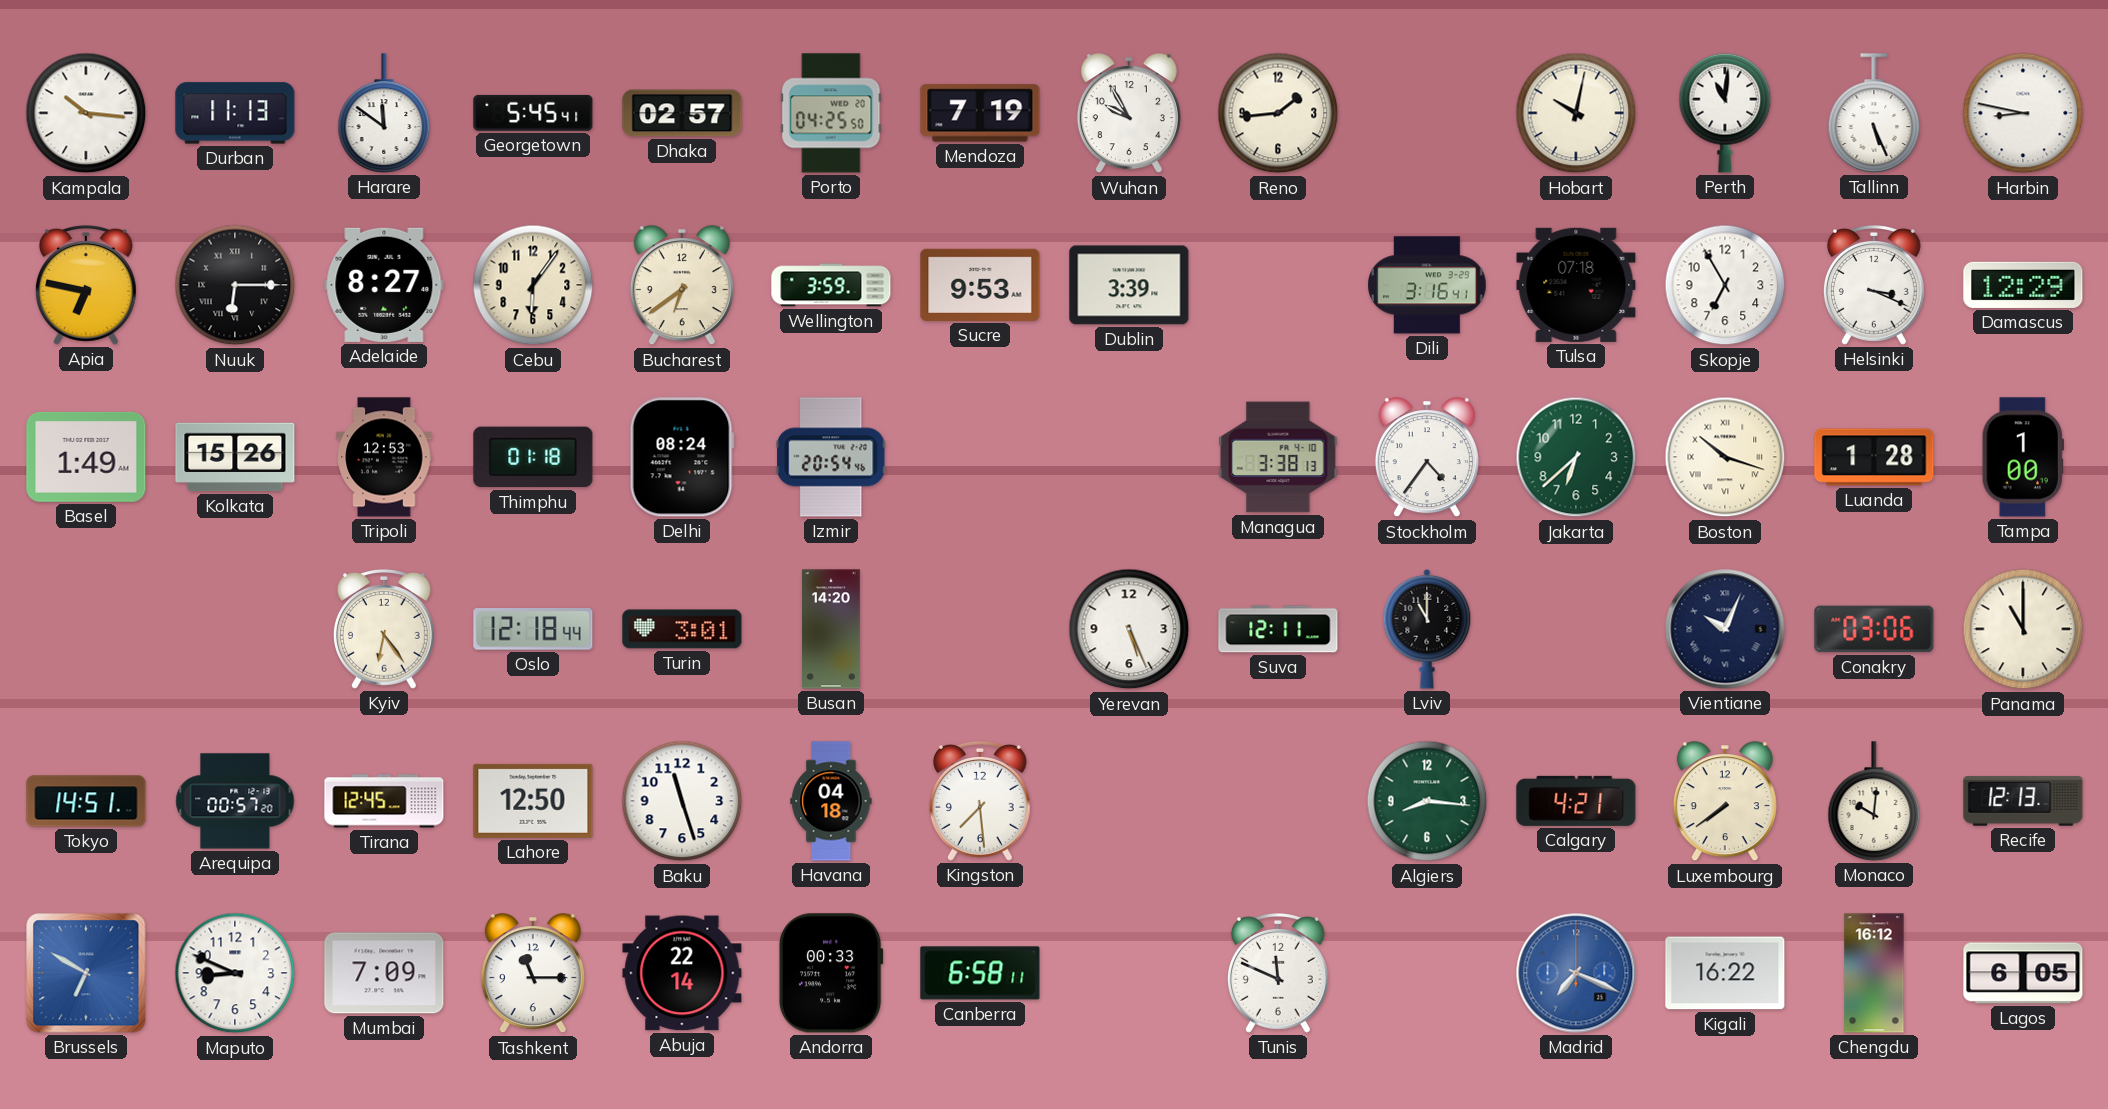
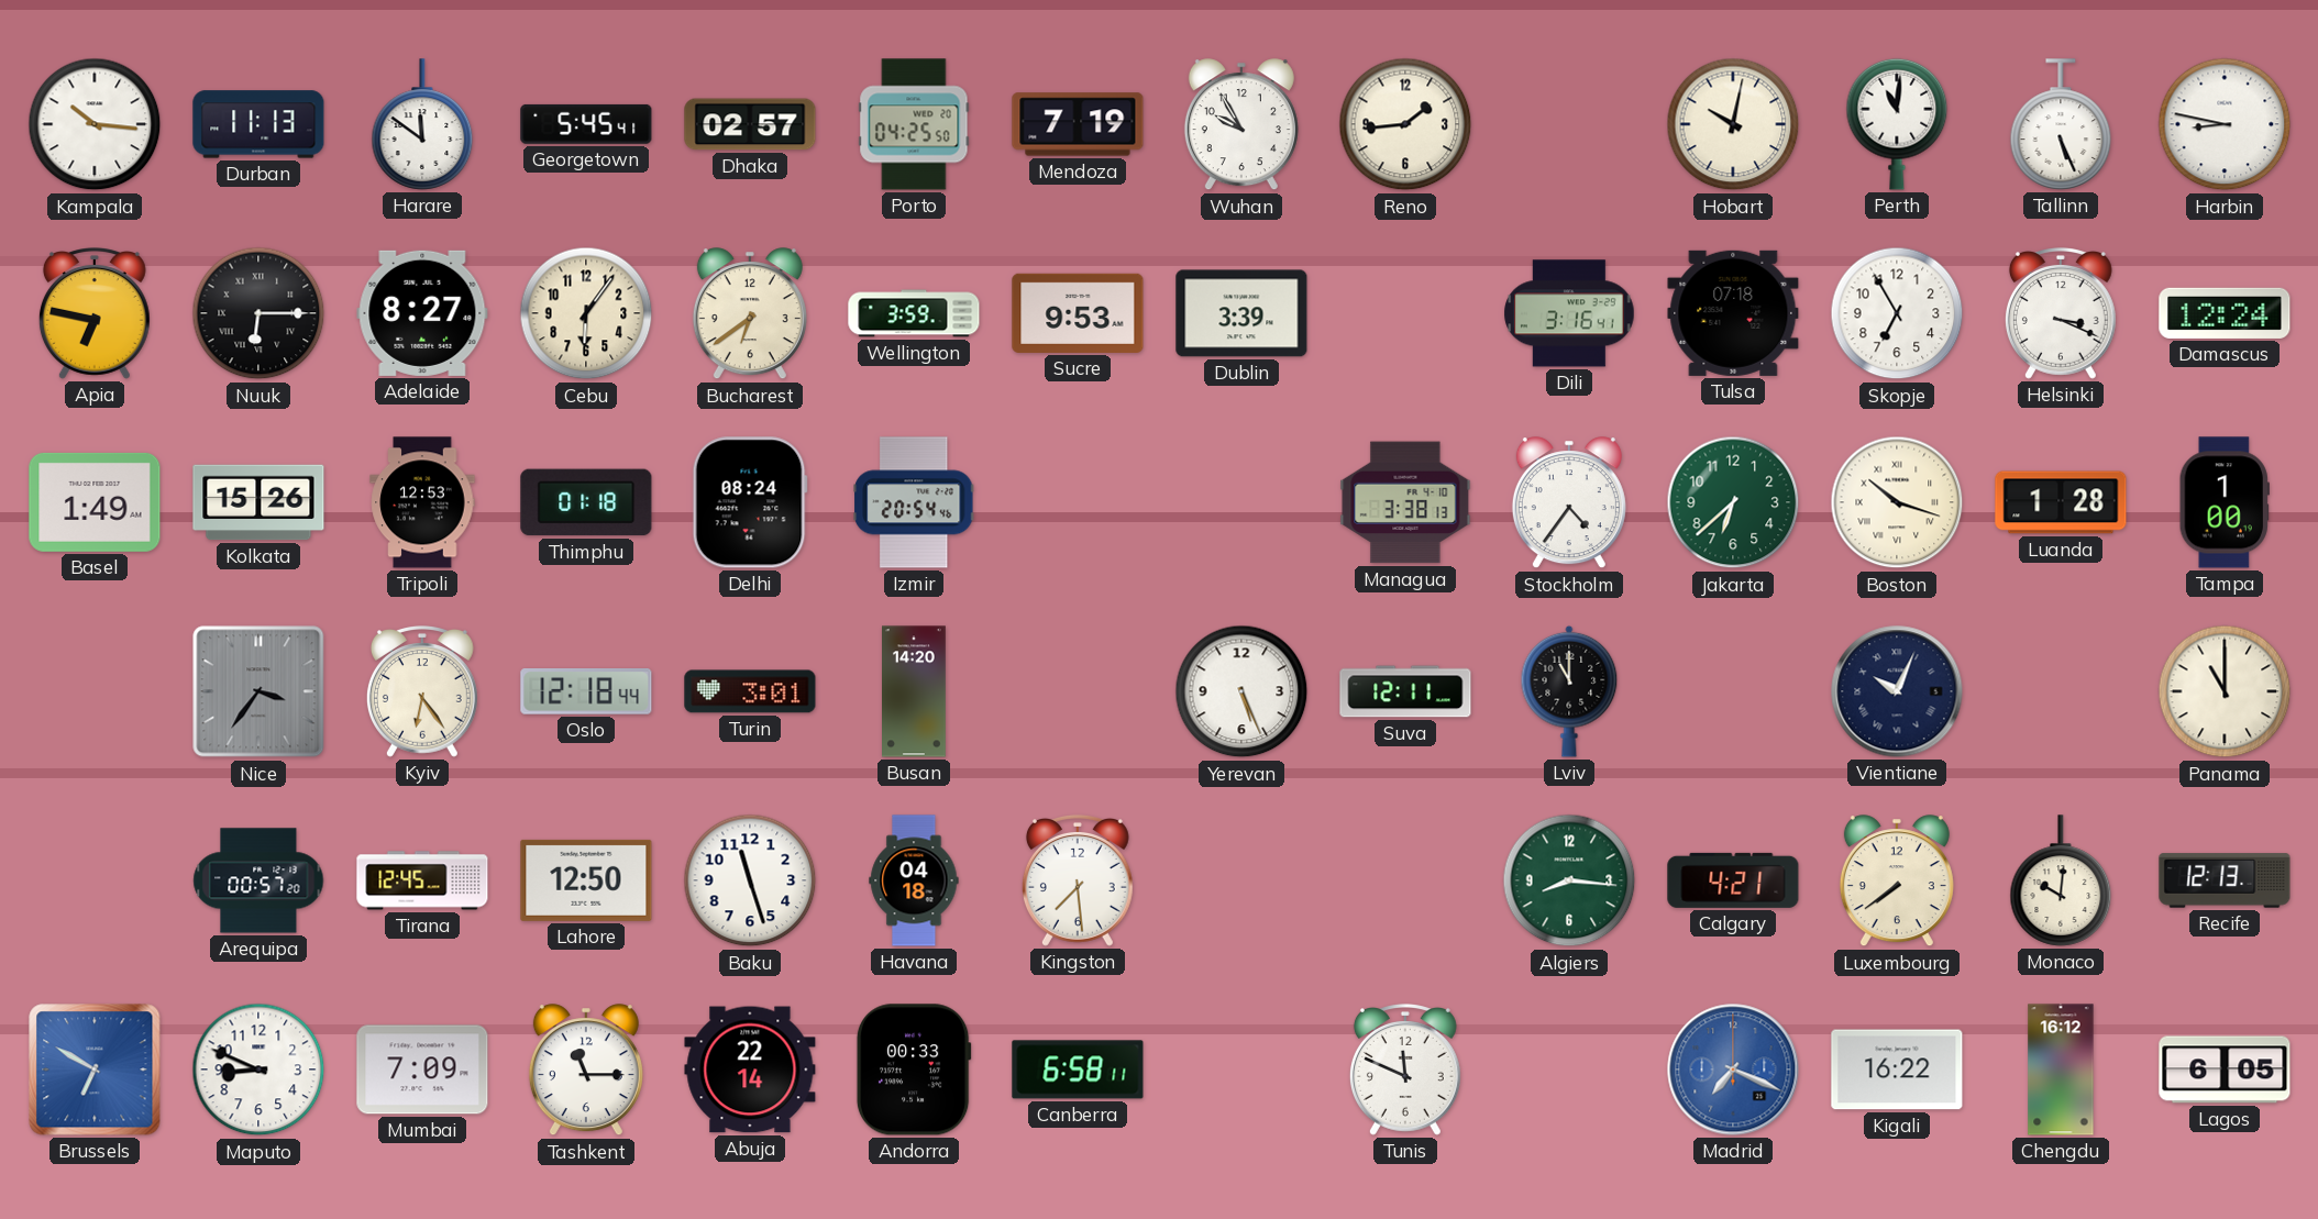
Damascus: 12:29 -> 12:24
Nice: none -> 3:36
Conakry: 03:06 -> none
Tokyo: 14:51 -> none
